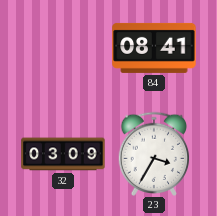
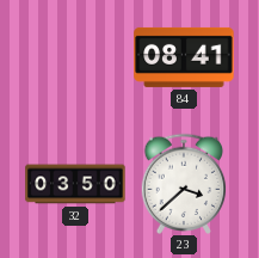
32: 03:09 -> 03:50
23: 3:35 -> 3:38
